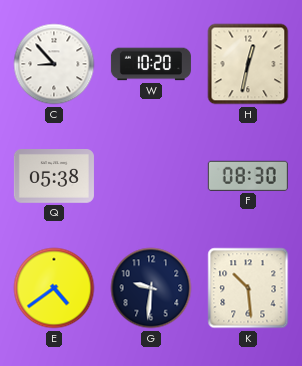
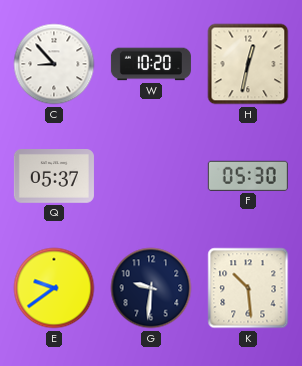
Q: 05:38 -> 05:37
F: 08:30 -> 05:30
E: 4:39 -> 9:39
